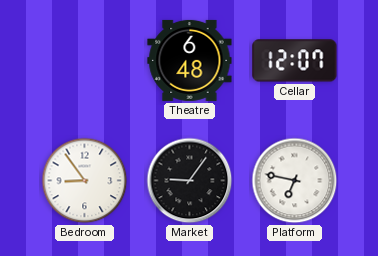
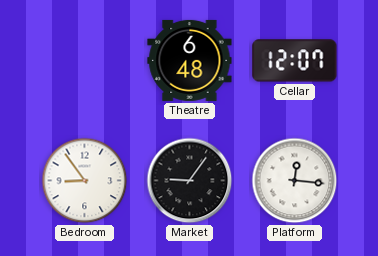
Platform: 6:47 -> 12:16
